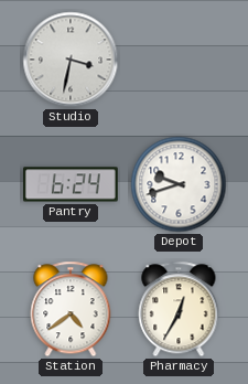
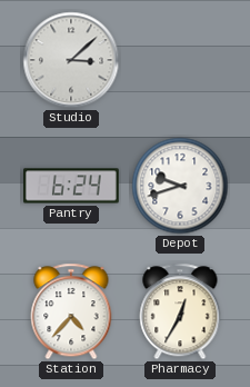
Studio: 3:32 -> 3:08
Station: 4:39 -> 4:37
